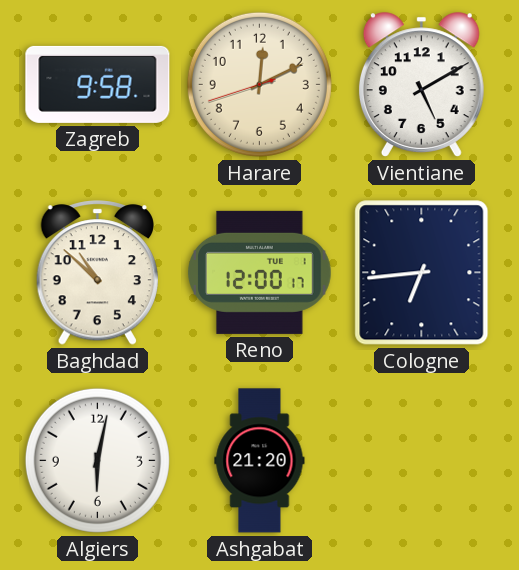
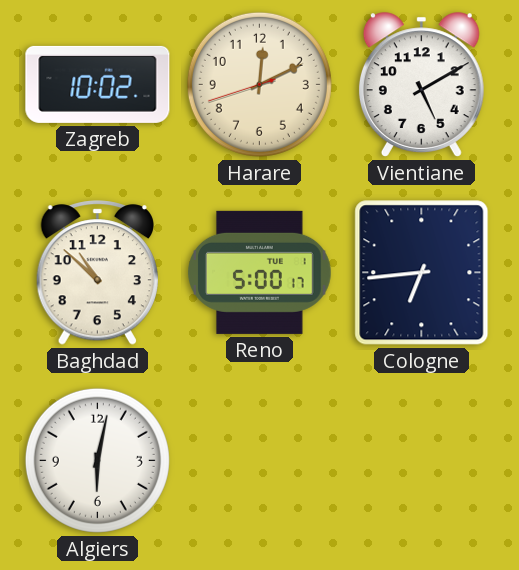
Zagreb: 9:58 -> 10:02
Reno: 12:00 -> 5:00
Ashgabat: 21:20 -> none
